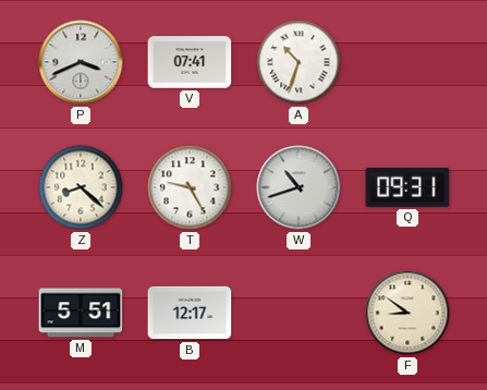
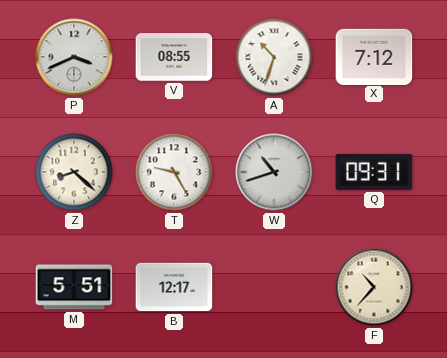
V: 07:41 -> 08:55
X: none -> 7:12
F: 8:51 -> 10:37
